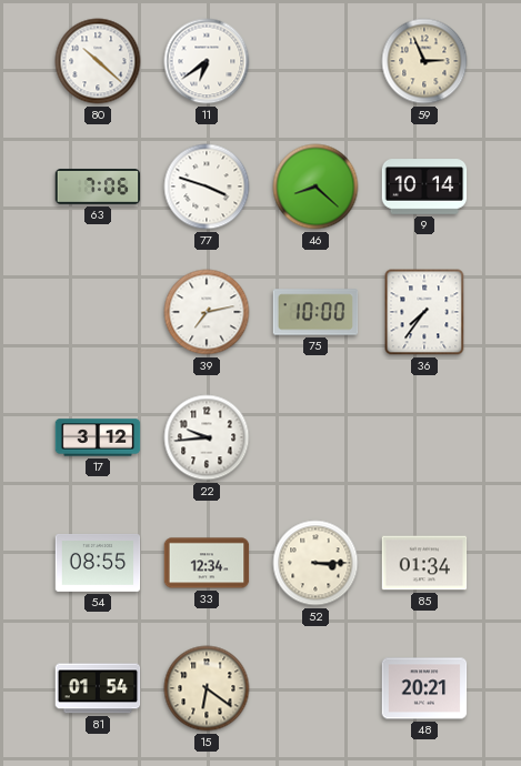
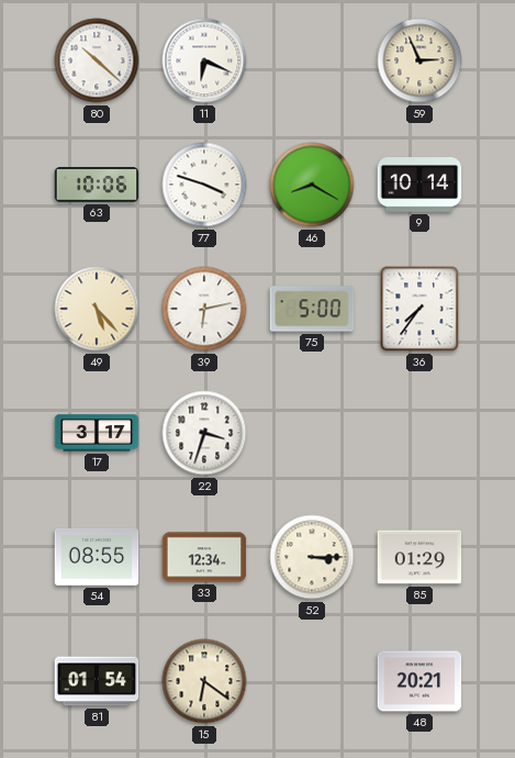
11: 6:39 -> 6:19
63: 7:06 -> 10:06
46: 8:22 -> 8:20
49: none -> 5:23
39: 7:13 -> 6:13
75: 10:00 -> 5:00
17: 3:12 -> 3:17
22: 9:44 -> 3:33
85: 01:34 -> 01:29
